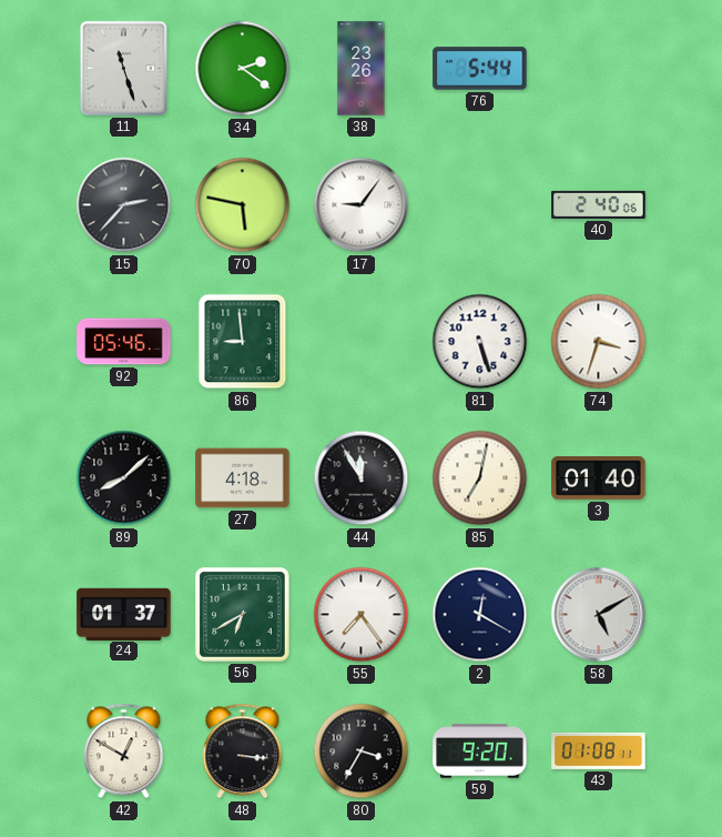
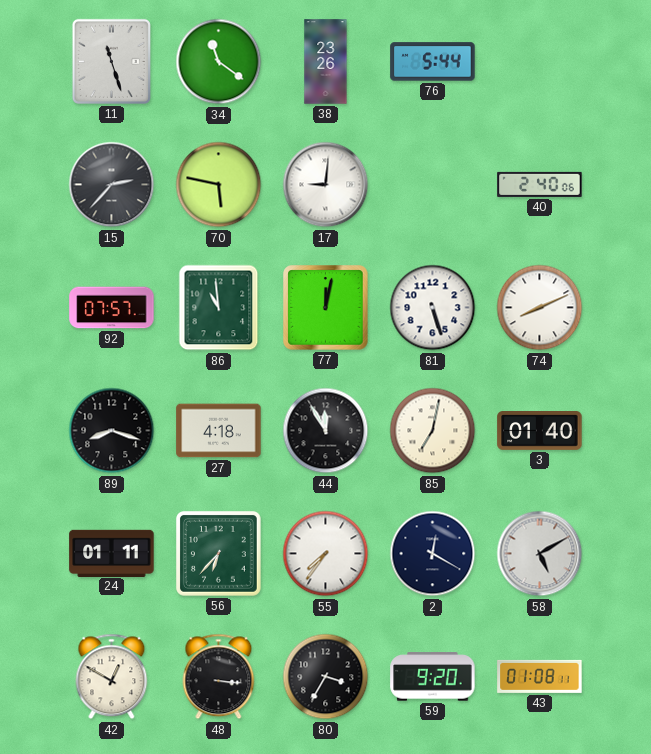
34: 2:21 -> 11:21
17: 9:06 -> 9:01
92: 05:46 -> 07:57
86: 8:59 -> 10:59
77: none -> 12:02
74: 3:33 -> 8:11
89: 8:08 -> 8:18
24: 01:37 -> 01:11
56: 6:40 -> 6:37
55: 7:24 -> 7:36
